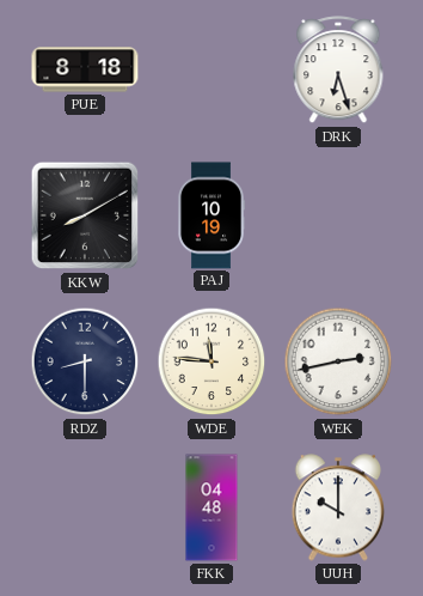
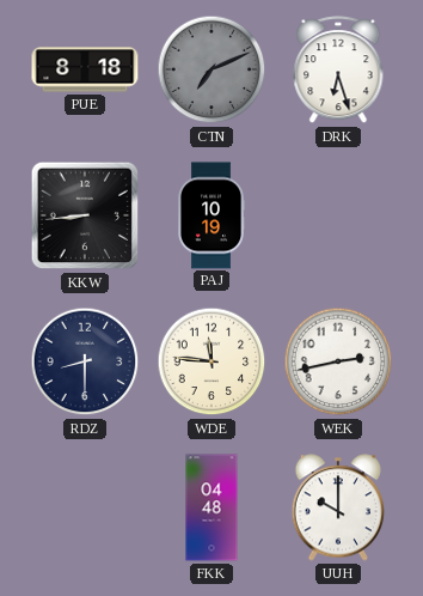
CTN: none -> 7:11
KKW: 8:10 -> 8:44
